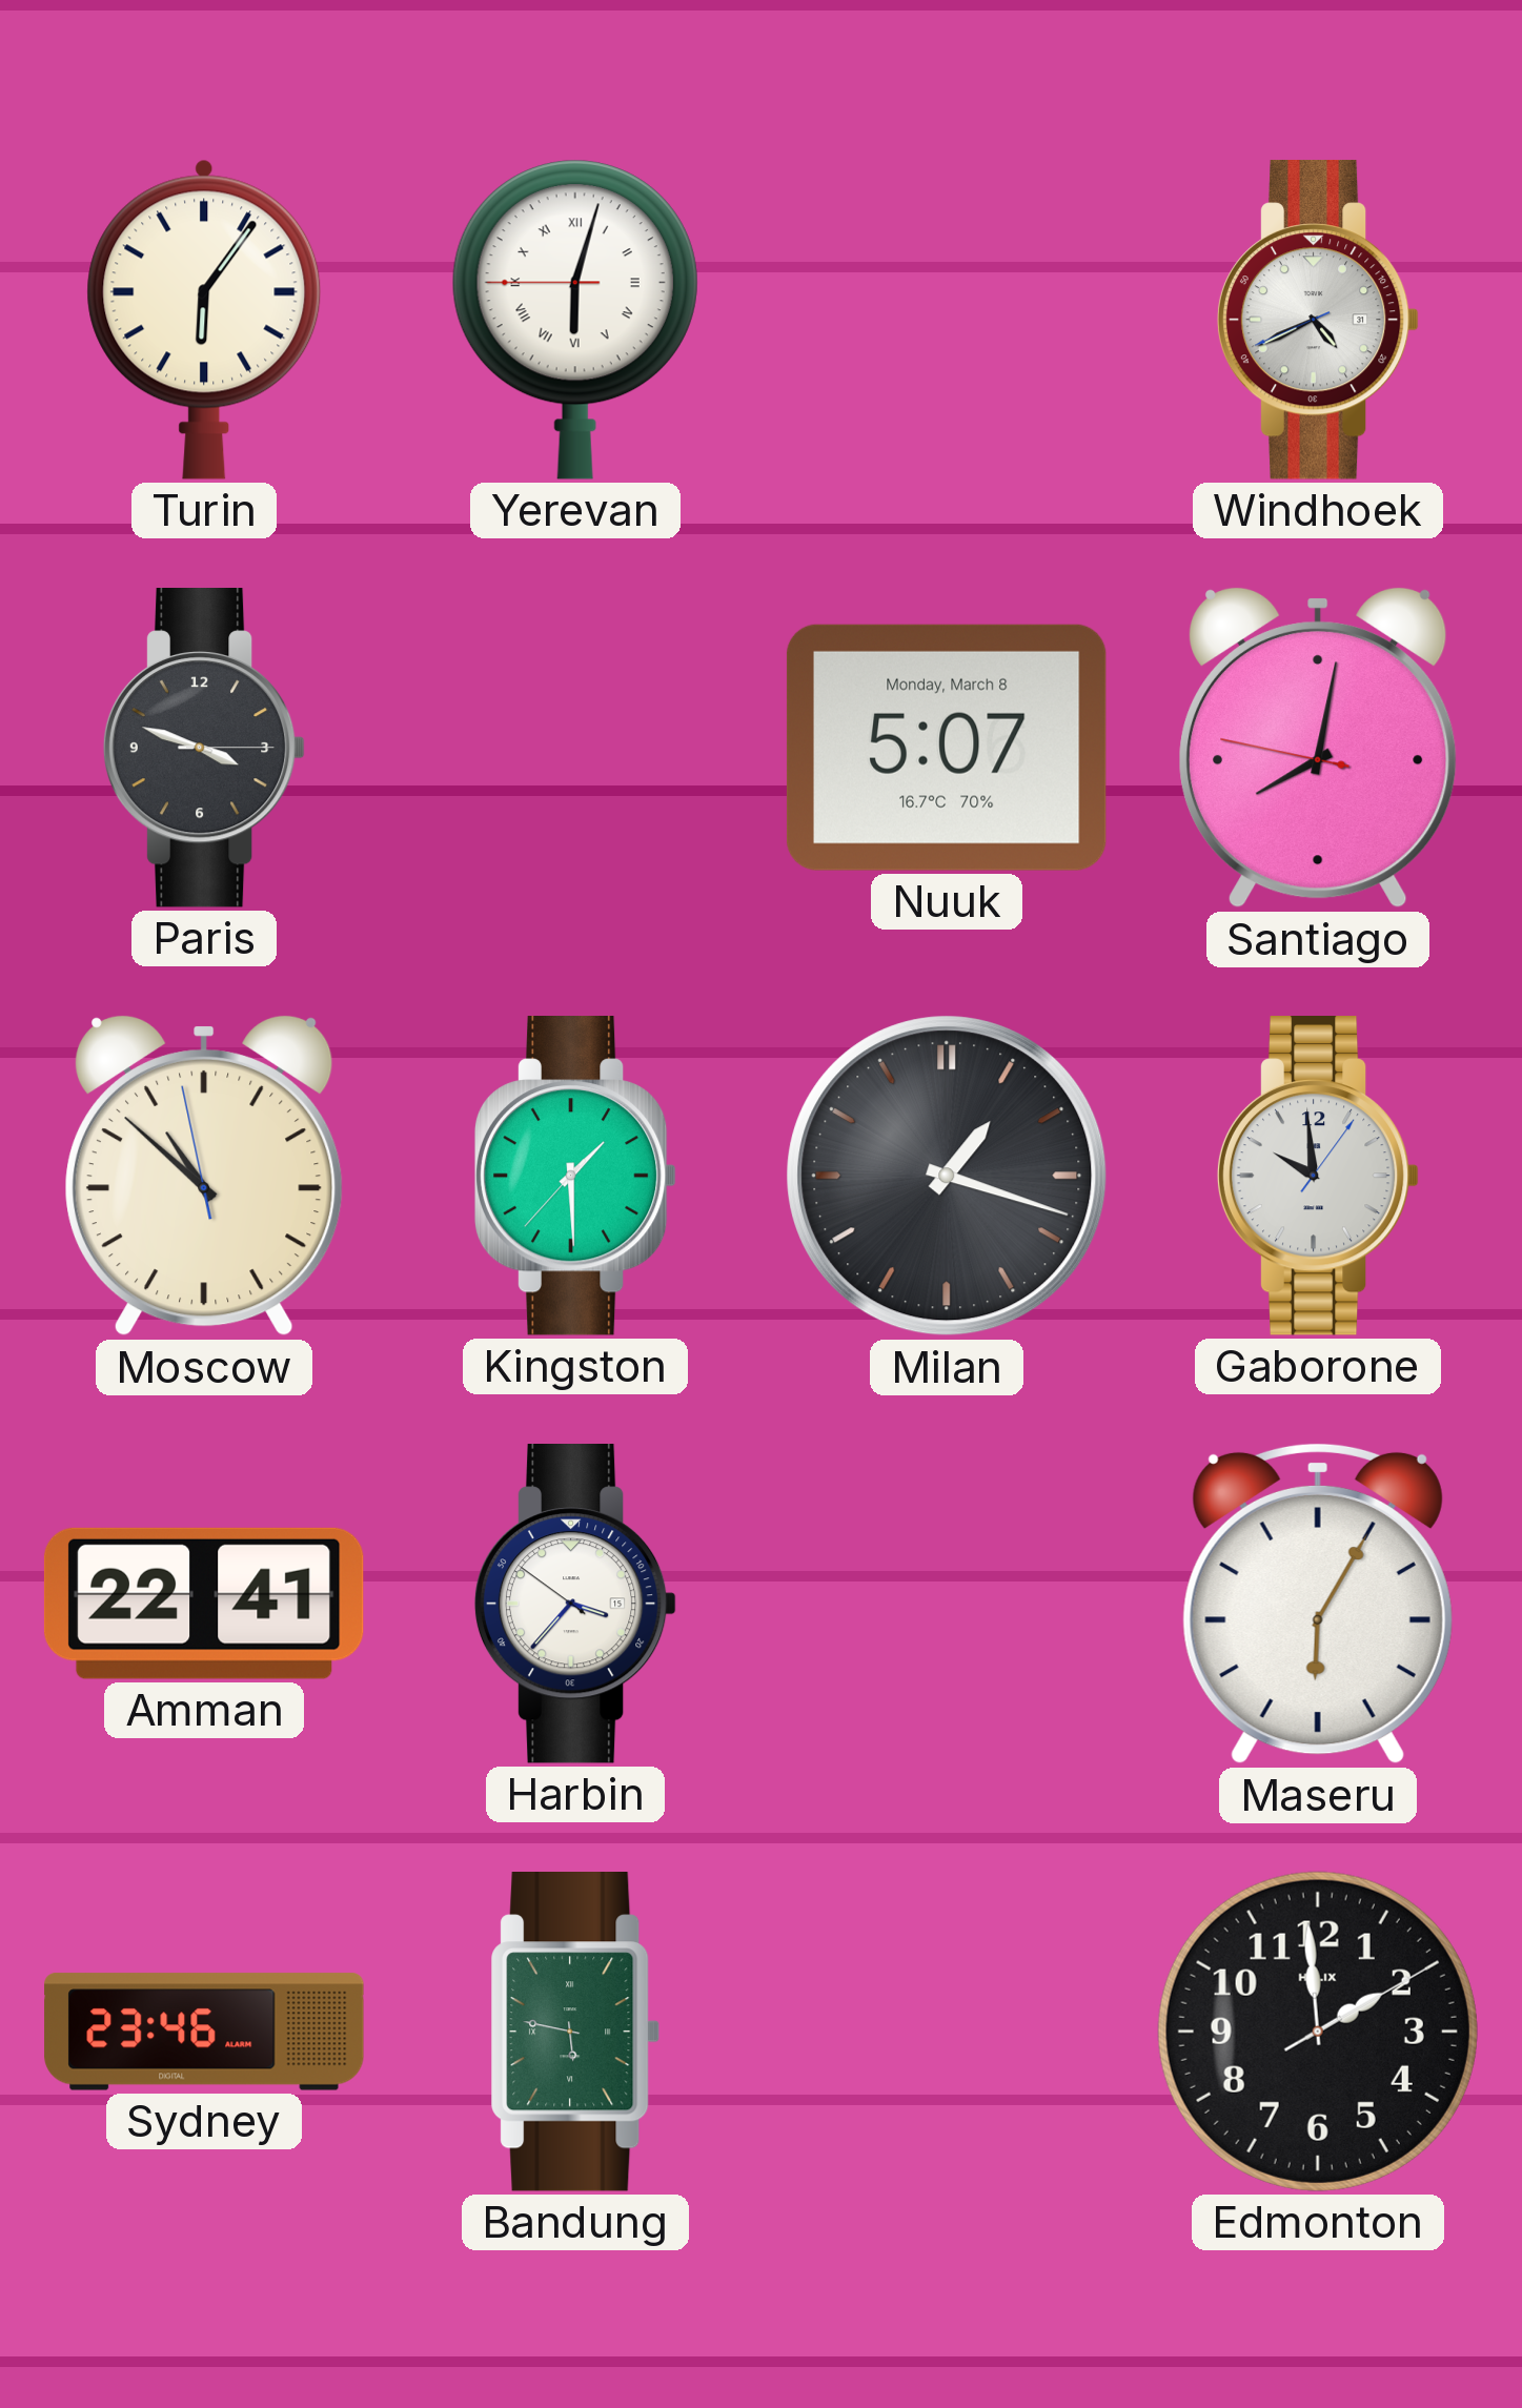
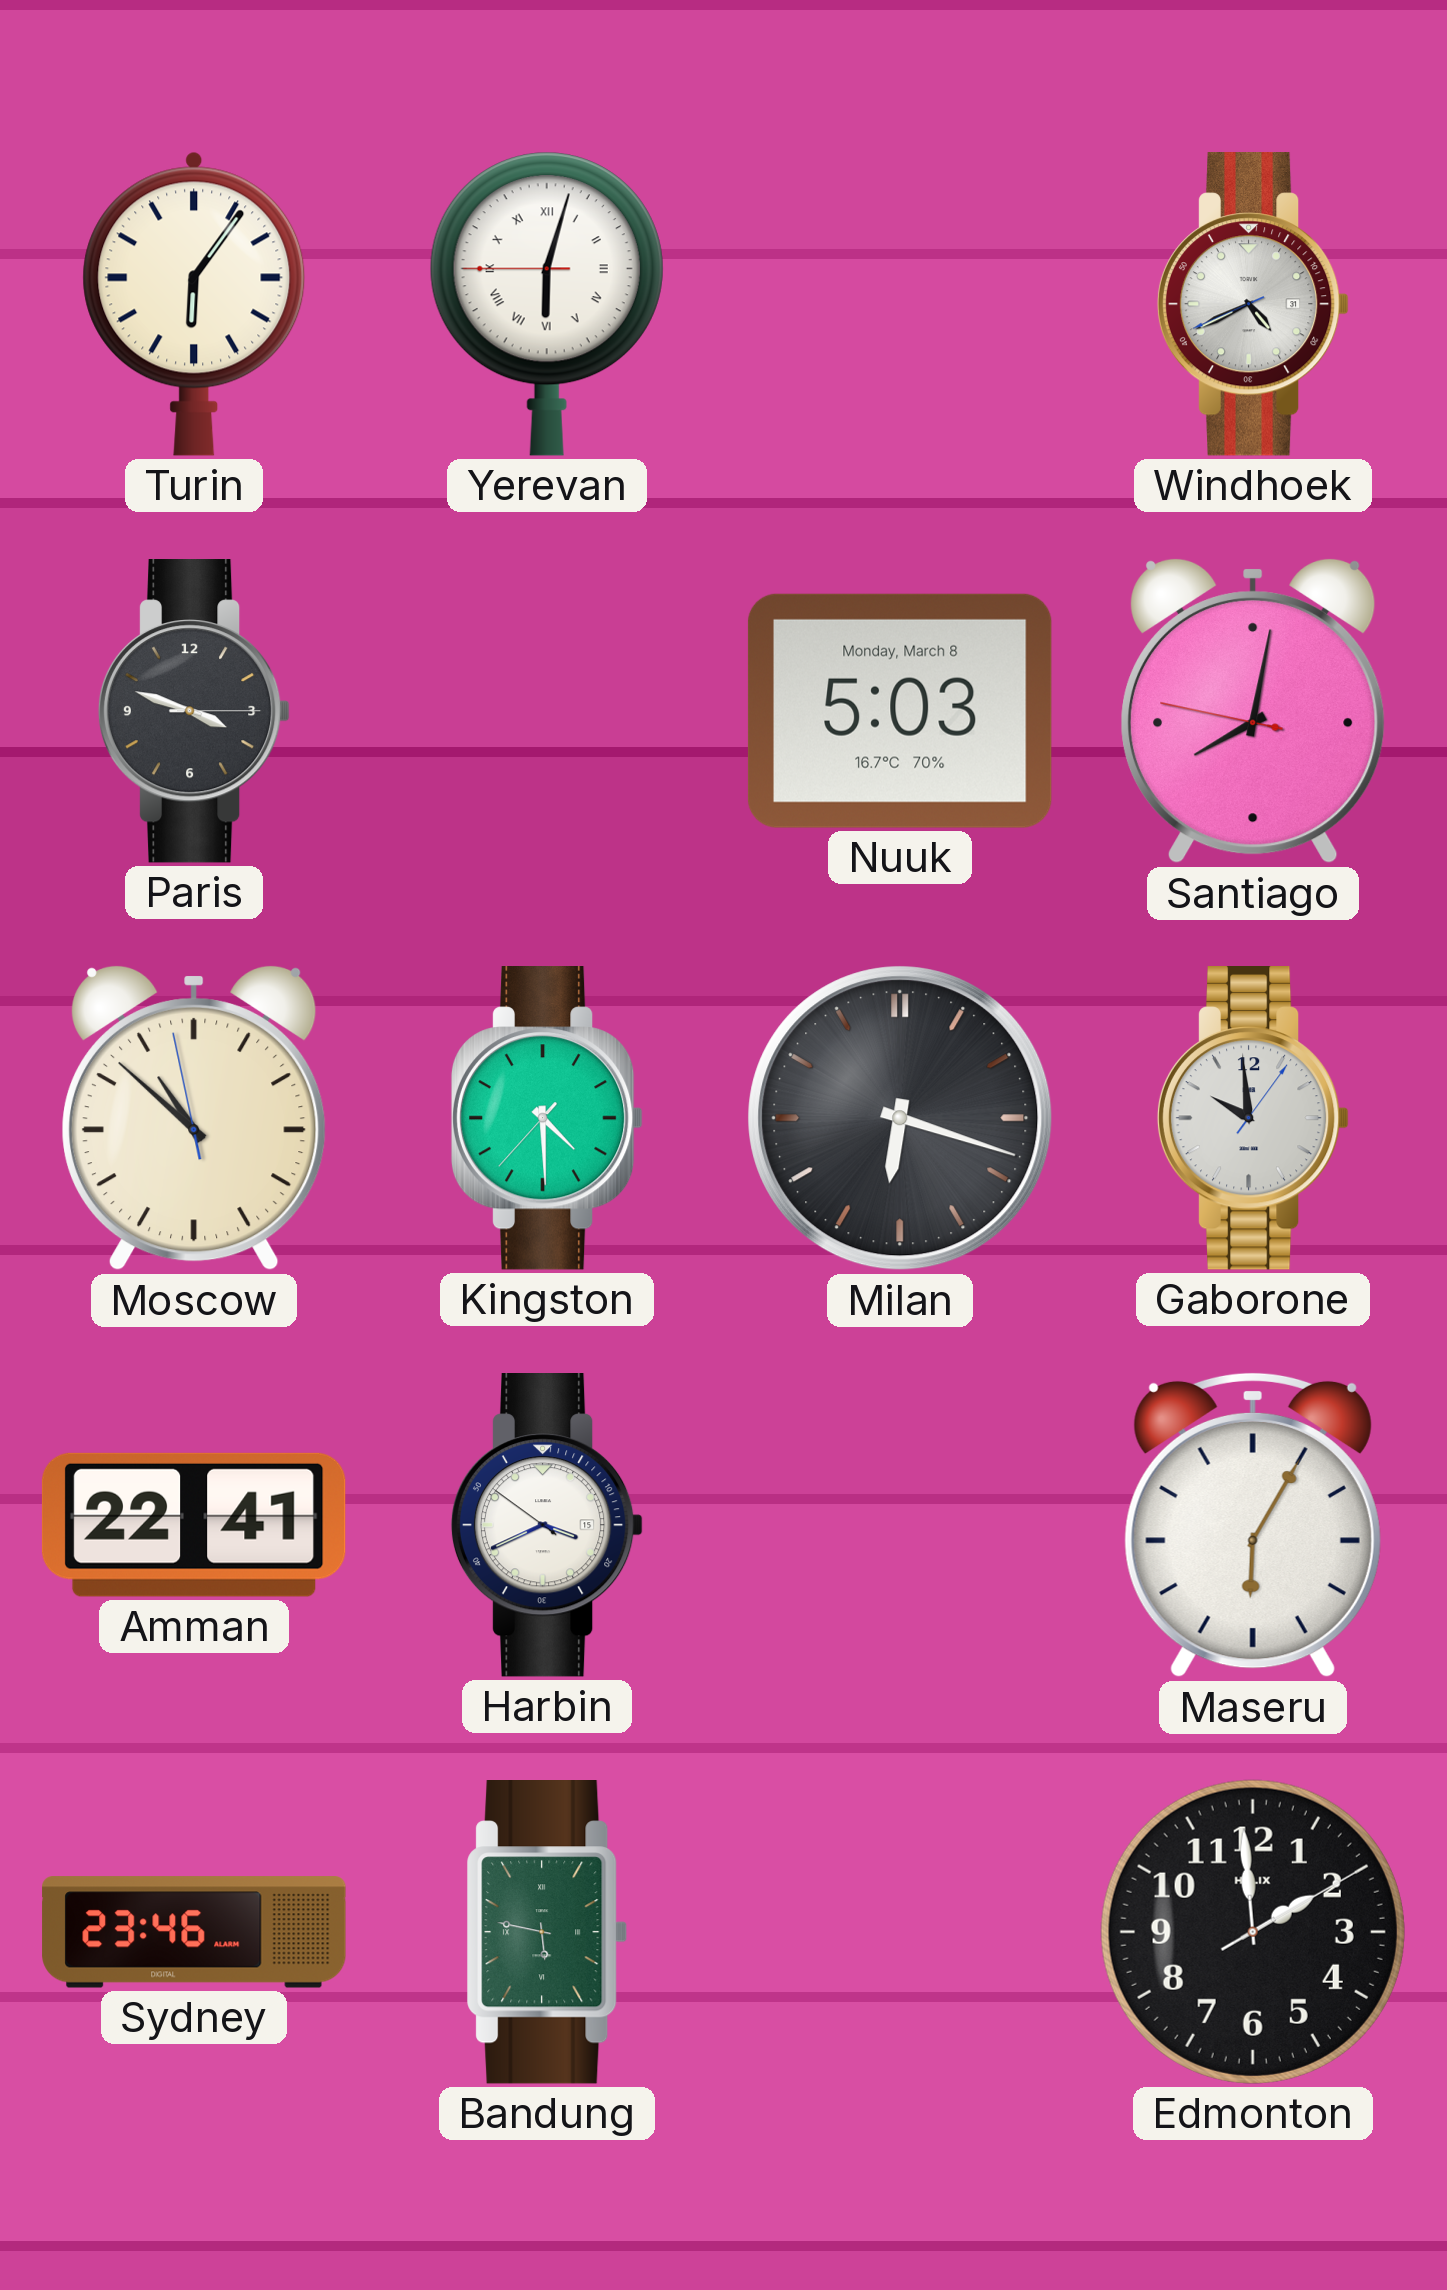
Nuuk: 5:07 -> 5:03
Kingston: 1:29 -> 4:29
Milan: 1:18 -> 6:18
Harbin: 3:36 -> 3:40
